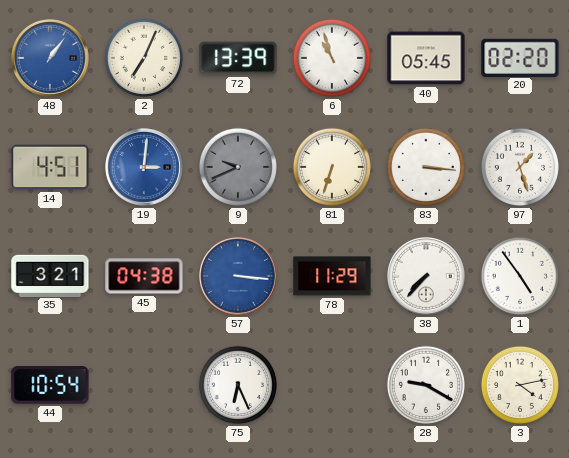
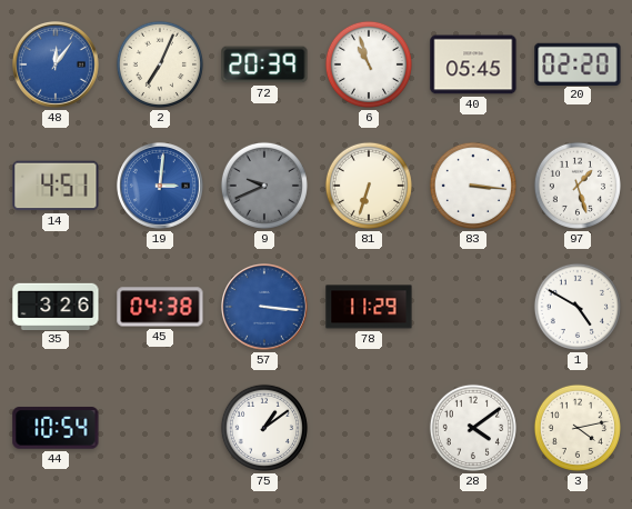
48: 1:06 -> 12:06
72: 13:39 -> 20:39
35: 3:21 -> 3:26
38: 7:37 -> none
1: 4:54 -> 4:50
75: 6:26 -> 1:09
28: 9:20 -> 4:09
